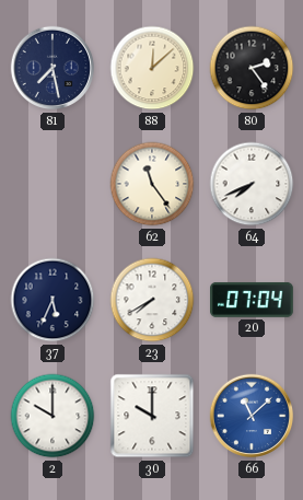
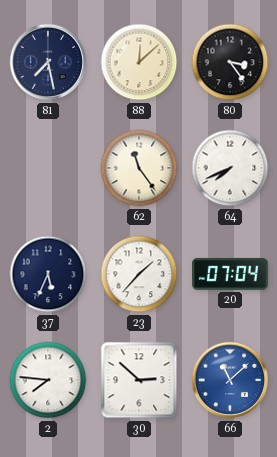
80: 2:24 -> 3:24
23: 7:40 -> 1:37
2: 10:00 -> 7:46
30: 10:00 -> 2:52
